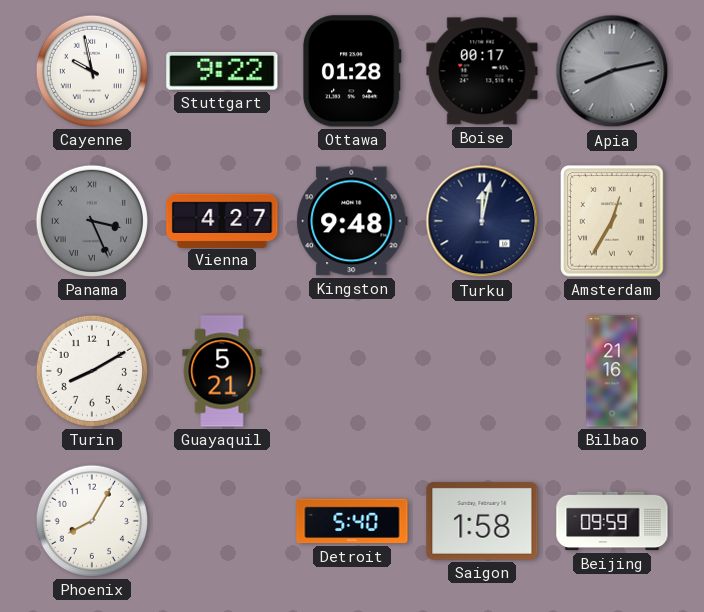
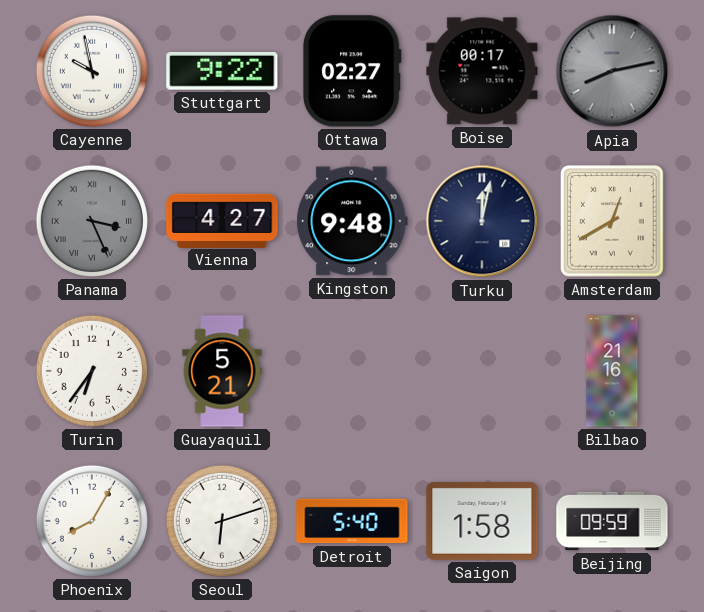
Ottawa: 01:28 -> 02:27
Amsterdam: 12:35 -> 12:40
Turin: 8:10 -> 6:36
Seoul: none -> 6:12
